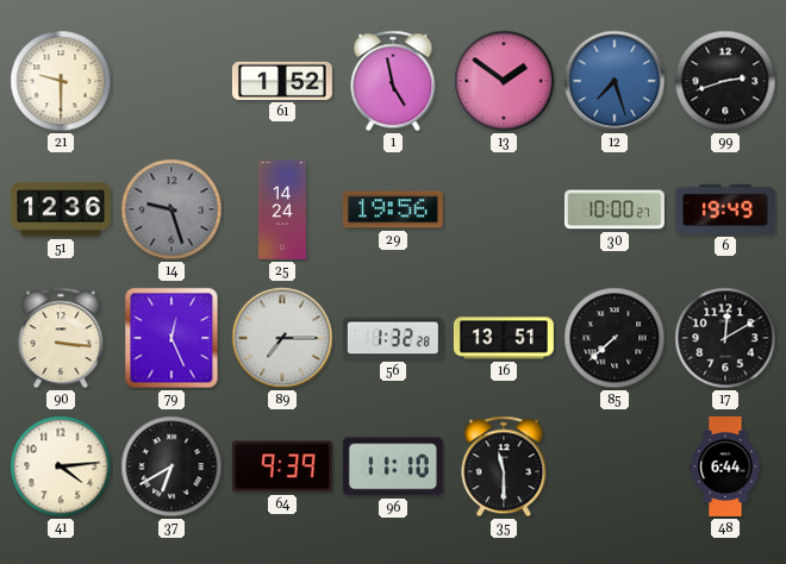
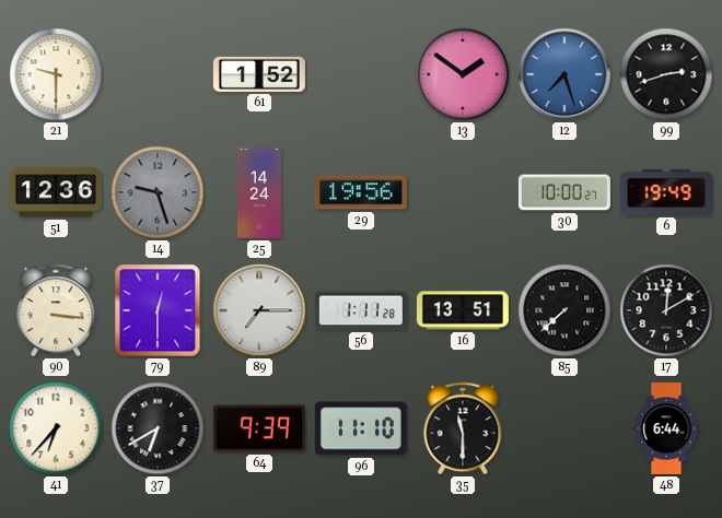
1: 4:58 -> none
79: 12:26 -> 12:30
56: 1:32 -> 1:11
41: 4:14 -> 6:37
